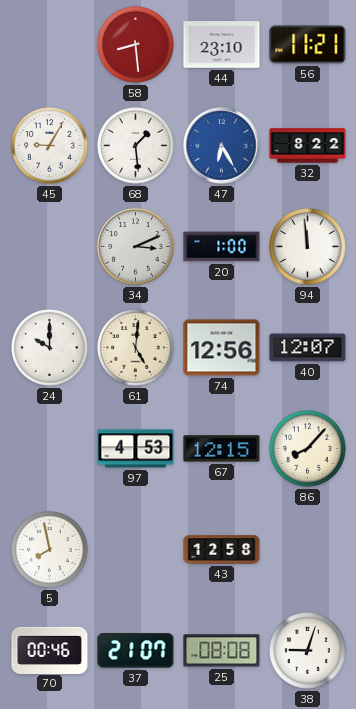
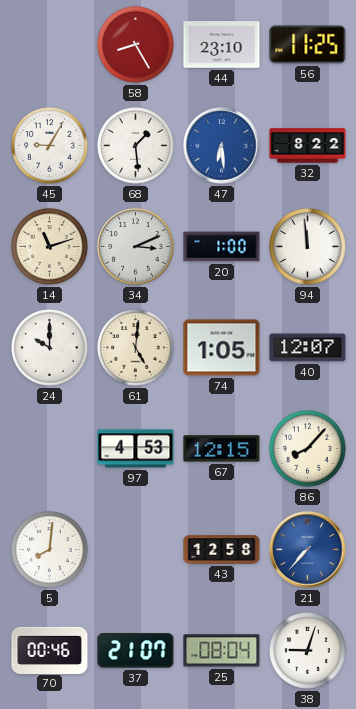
58: 8:29 -> 8:25
56: 11:21 -> 11:25
47: 6:25 -> 6:29
14: none -> 11:12
74: 12:56 -> 1:05
5: 7:58 -> 8:01
21: none -> 7:37
25: 08:08 -> 08:04
